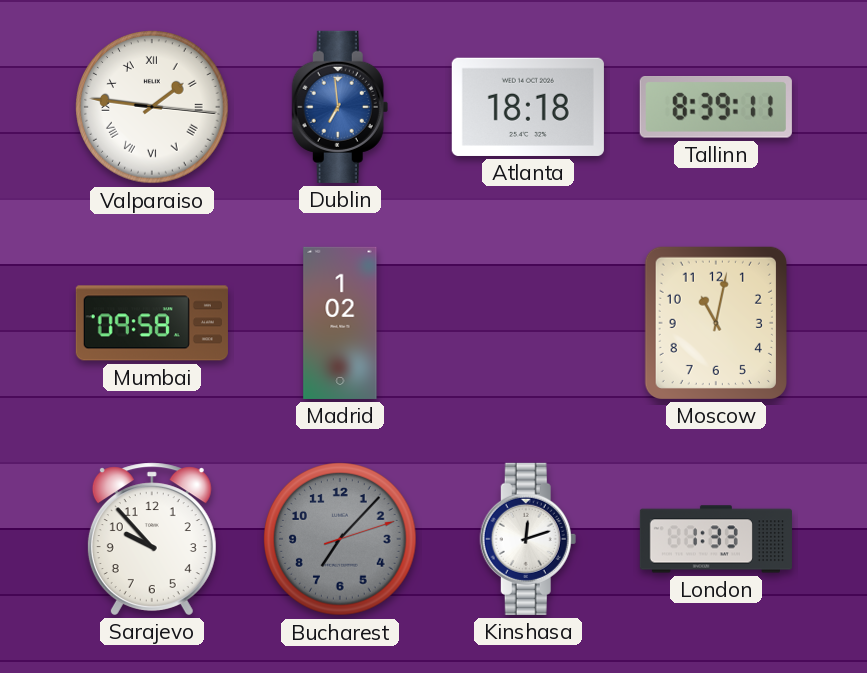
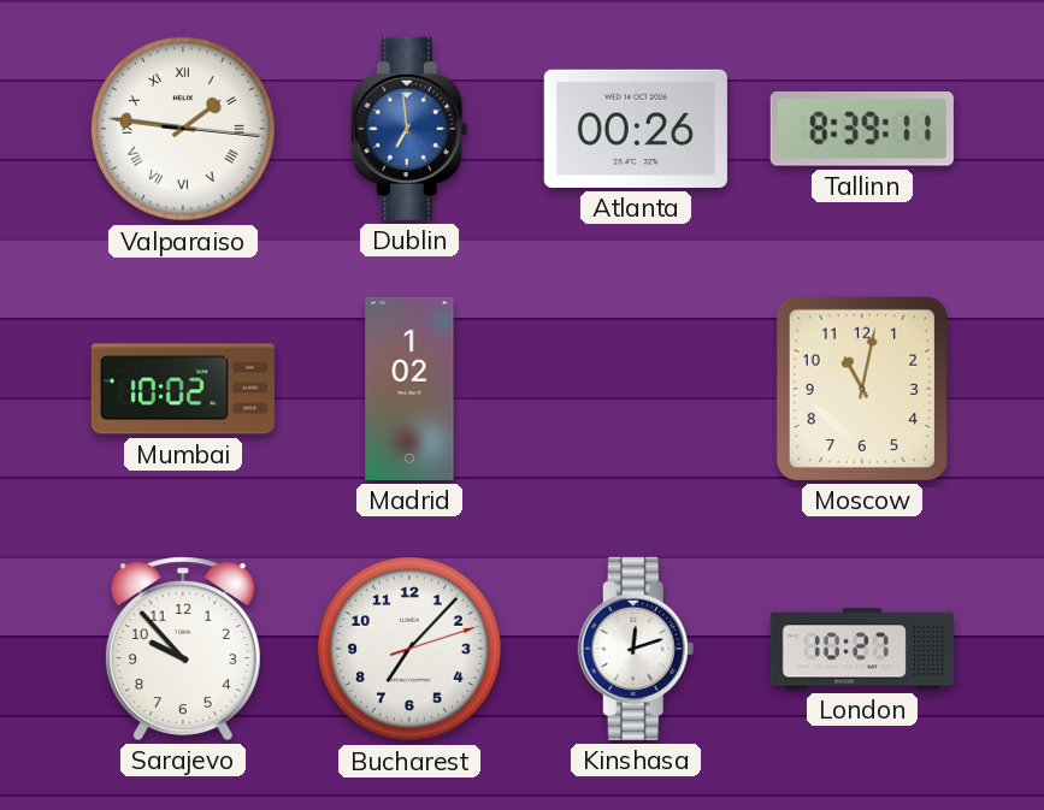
Atlanta: 18:18 -> 00:26
Mumbai: 09:58 -> 10:02
Bucharest dial: grey -> white
London: 1:33 -> 10:27
